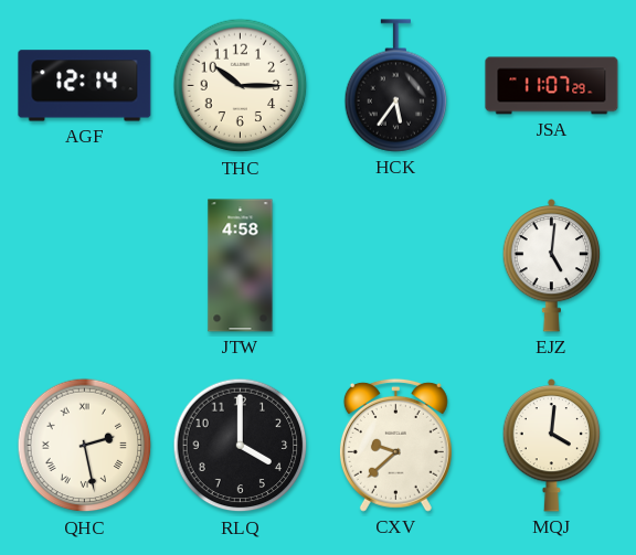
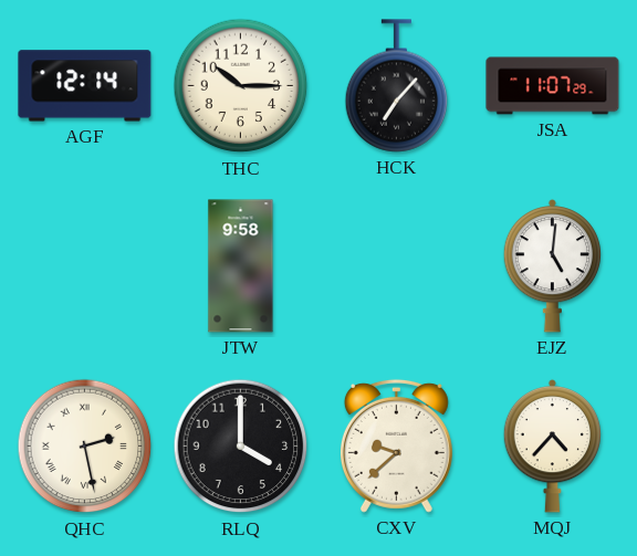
HCK: 5:36 -> 7:07
JTW: 4:58 -> 9:58
MQJ: 4:01 -> 4:37
